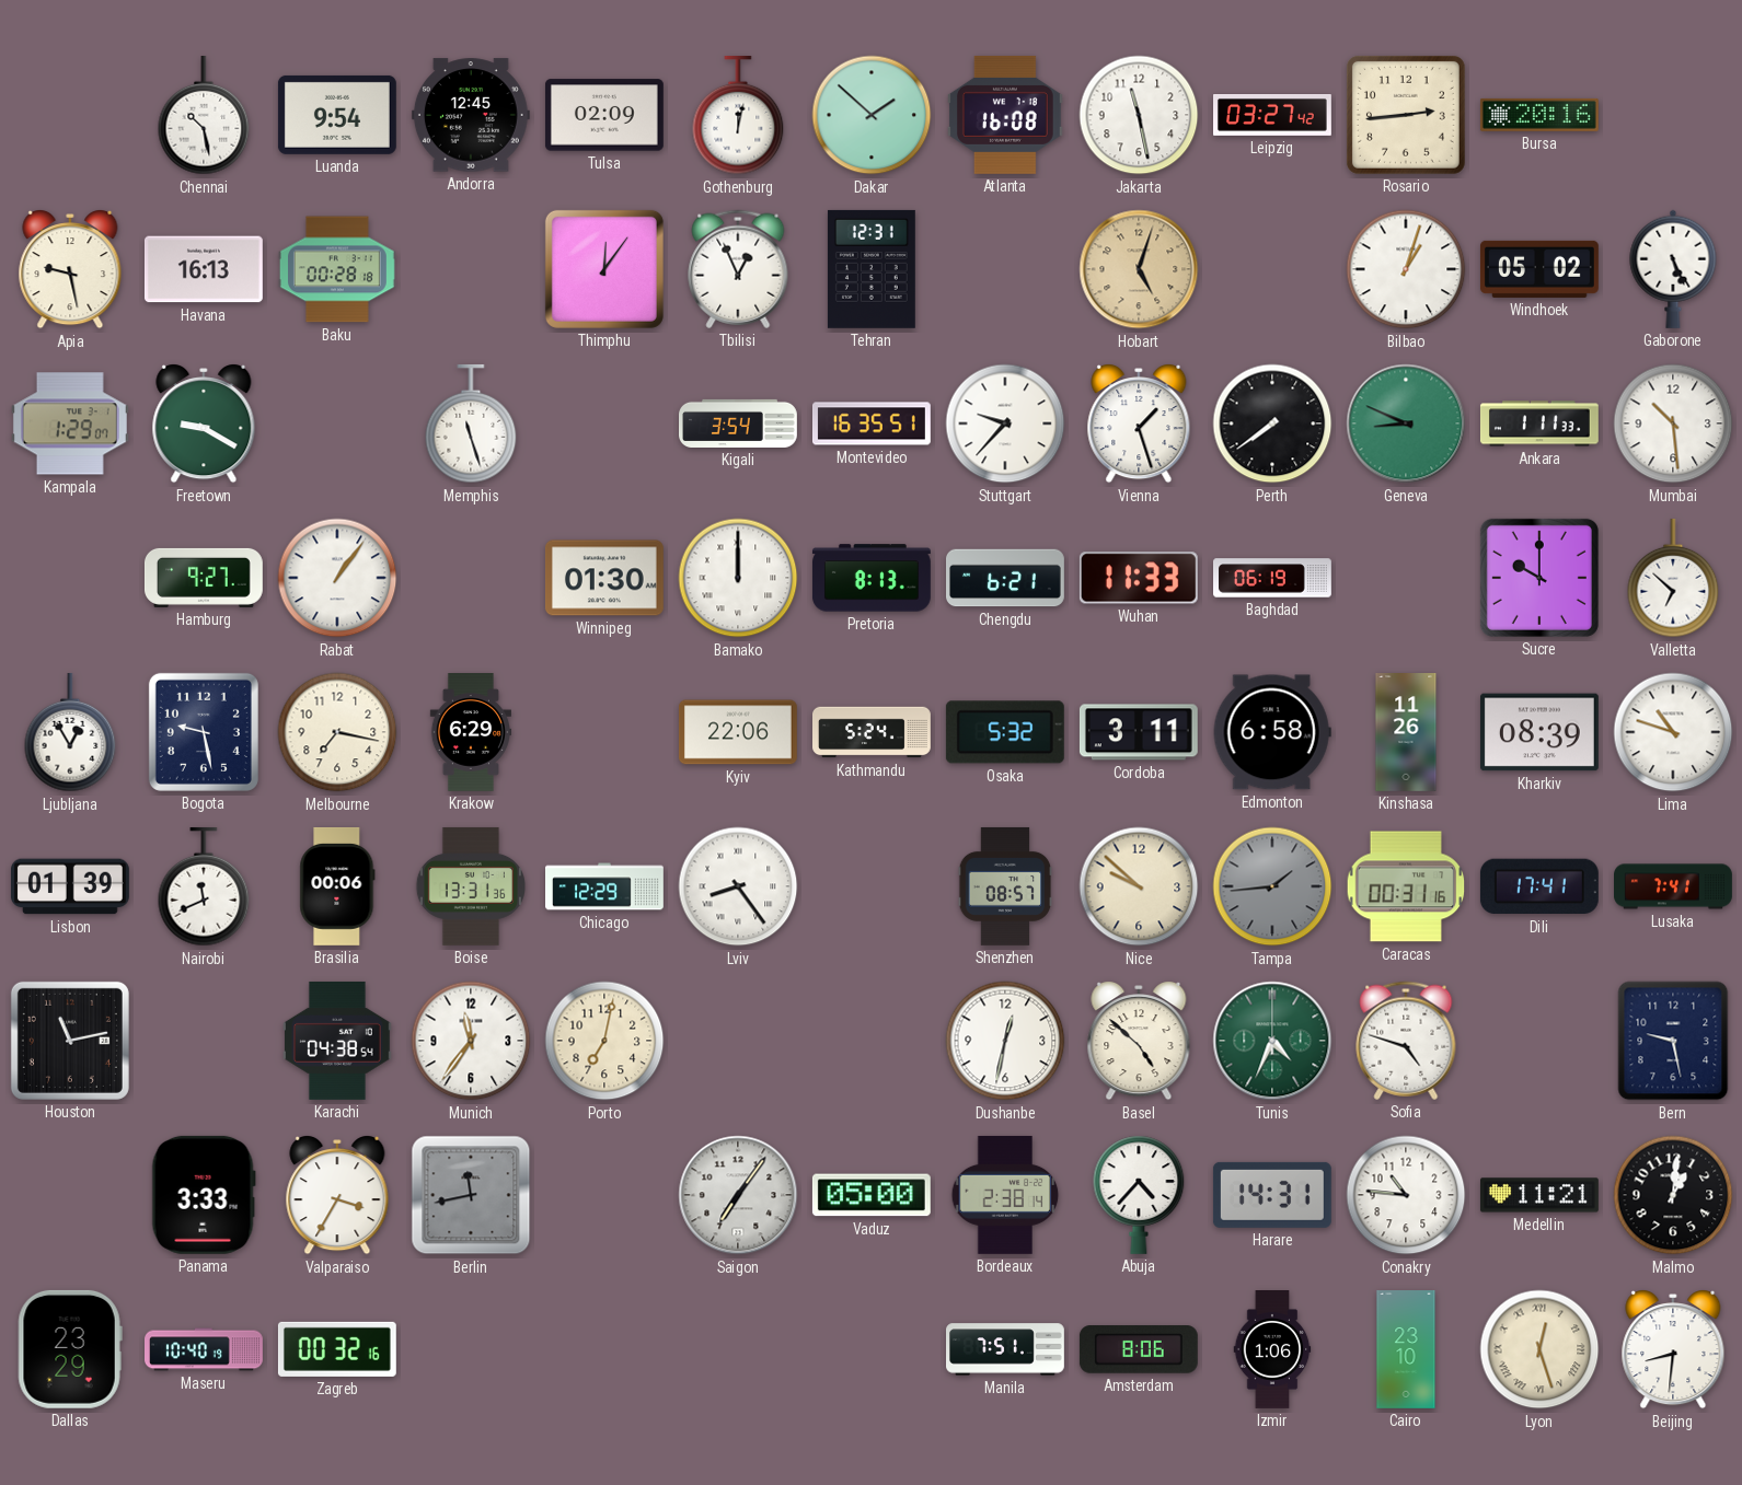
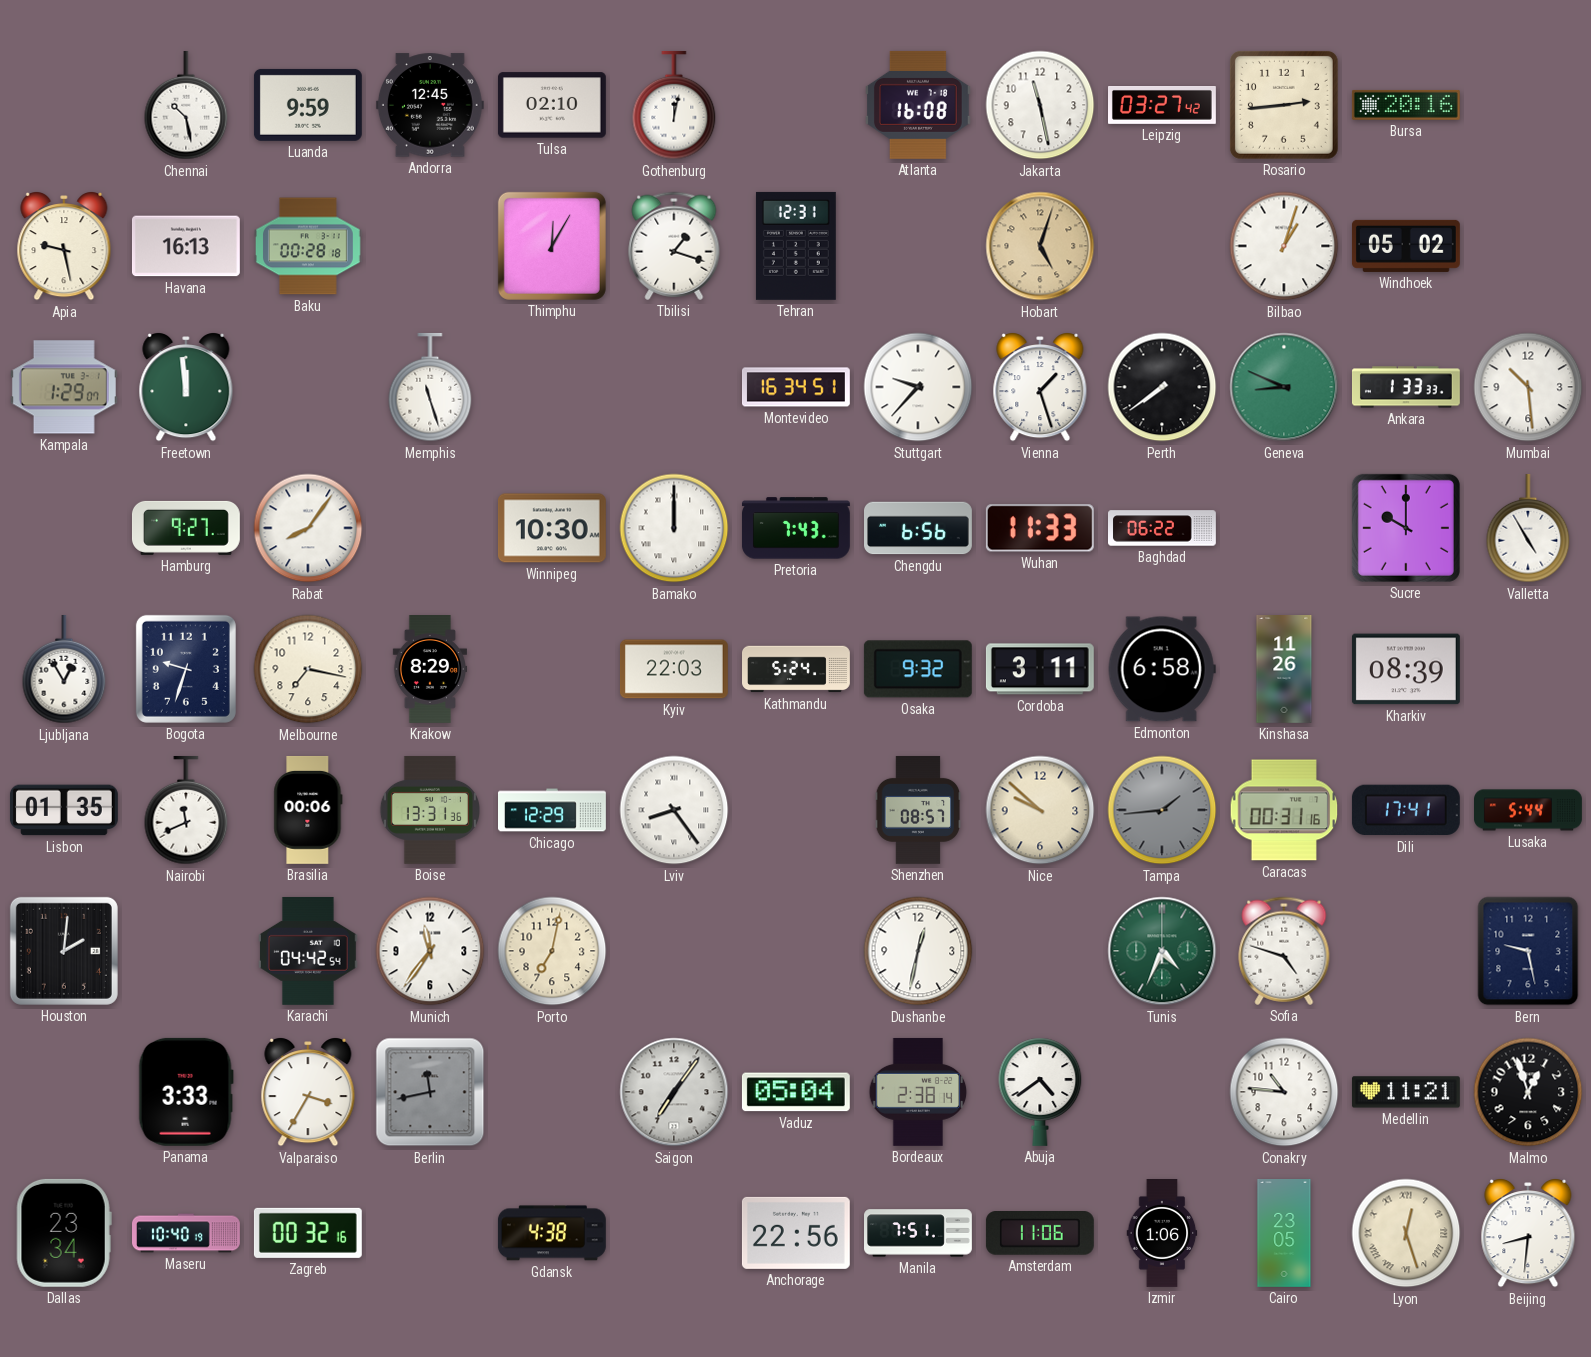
Luanda: 9:54 -> 9:59
Tulsa: 02:09 -> 02:10
Dakar: 1:52 -> none
Thimphu: 12:06 -> 12:05
Tbilisi: 12:56 -> 1:18
Gaborone: 5:26 -> none
Freetown: 9:20 -> 11:59
Kigali: 3:54 -> none
Montevideo: 16:35 -> 16:34
Ankara: 1:11 -> 1:33
Rabat: 1:06 -> 8:06
Winnipeg: 01:30 -> 10:30
Pretoria: 8:13 -> 7:43
Chengdu: 6:21 -> 6:56
Baghdad: 06:19 -> 06:22
Valletta: 6:52 -> 4:55
Bogota: 9:28 -> 9:33
Krakow: 6:29 -> 8:29
Kyiv: 22:06 -> 22:03
Osaka: 5:32 -> 9:32
Lima: 10:48 -> none
Lisbon: 01:39 -> 01:35
Lusaka: 7:41 -> 5:44
Houston: 11:13 -> 2:01
Karachi: 04:38 -> 04:42
Basel: 4:52 -> none
Vaduz: 05:00 -> 05:04
Abuja: 4:37 -> 4:39
Harare: 14:31 -> none
Malmo: 1:01 -> 12:57
Dallas: 23:29 -> 23:34
Gdansk: none -> 4:38
Anchorage: none -> 22:56
Amsterdam: 8:06 -> 11:06
Cairo: 23:10 -> 23:05
